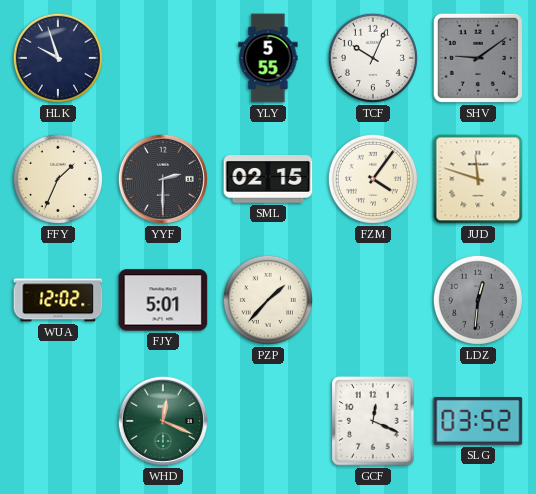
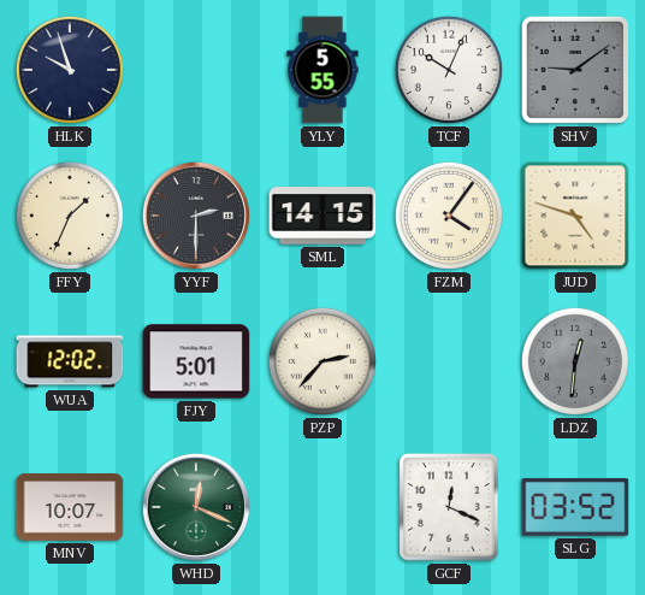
SML: 02:15 -> 14:15
JUD: 11:48 -> 4:48
PZP: 1:37 -> 2:37
MNV: none -> 10:07
